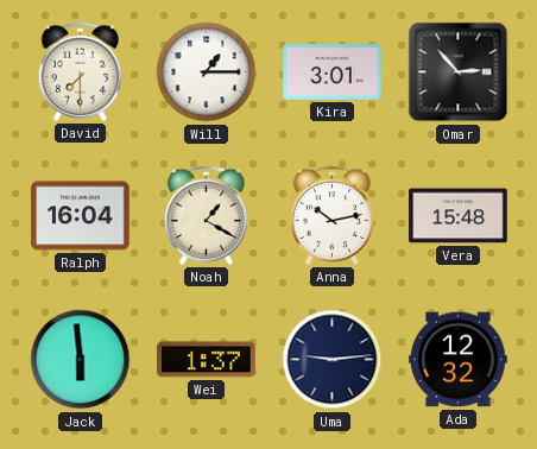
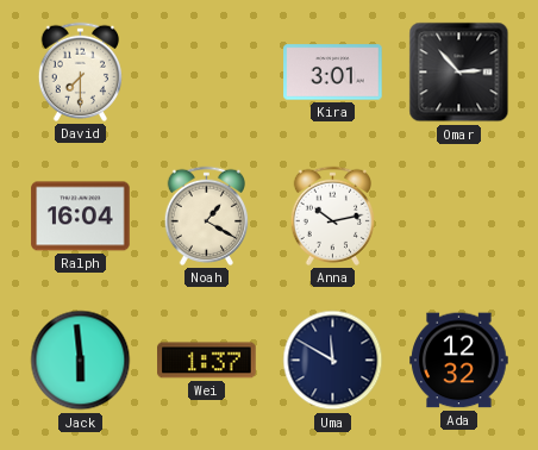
Will: 1:15 -> none
Vera: 15:48 -> none
Uma: 9:14 -> 11:50
